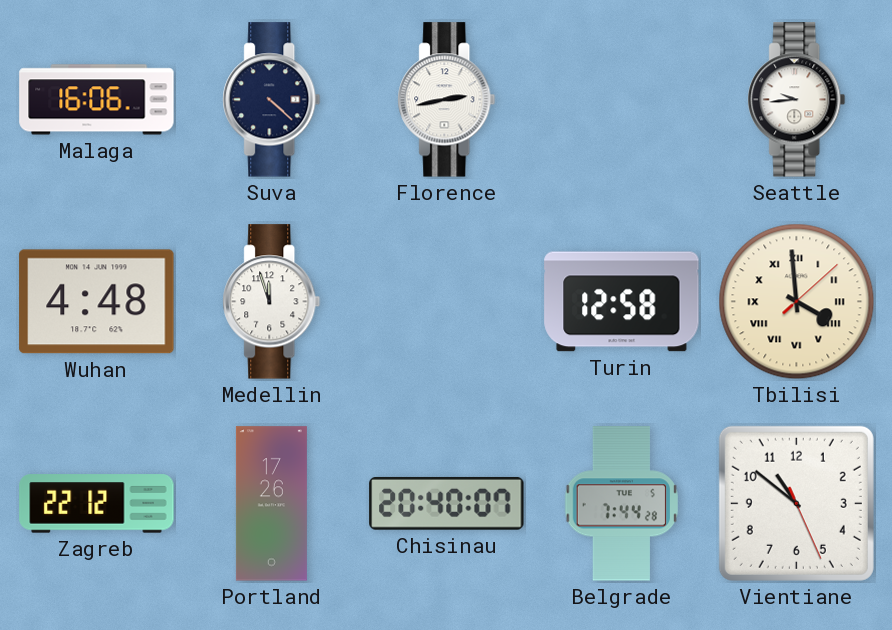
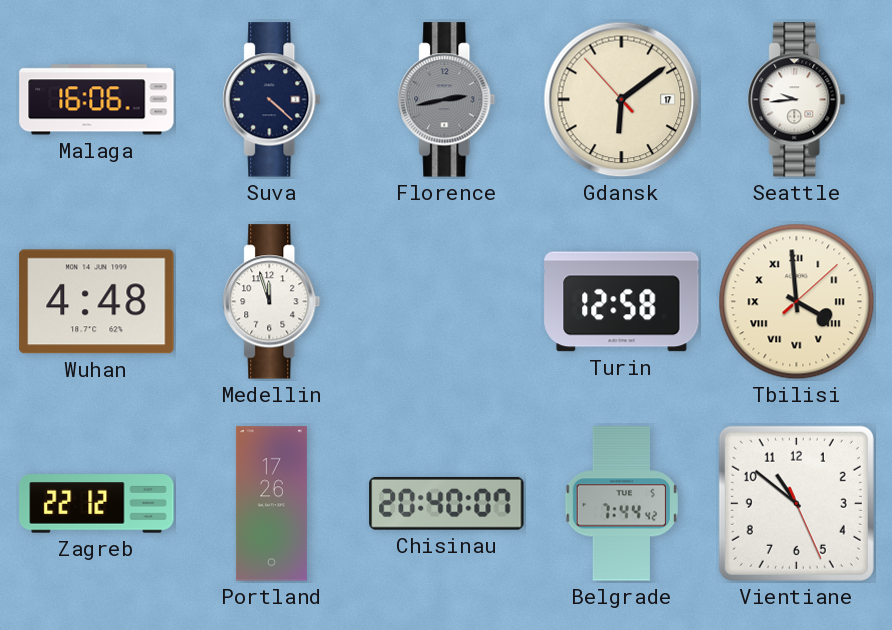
Florence dial: white -> grey
Gdansk: none -> 6:08
Belgrade: 7:44:28 -> 7:44:42
